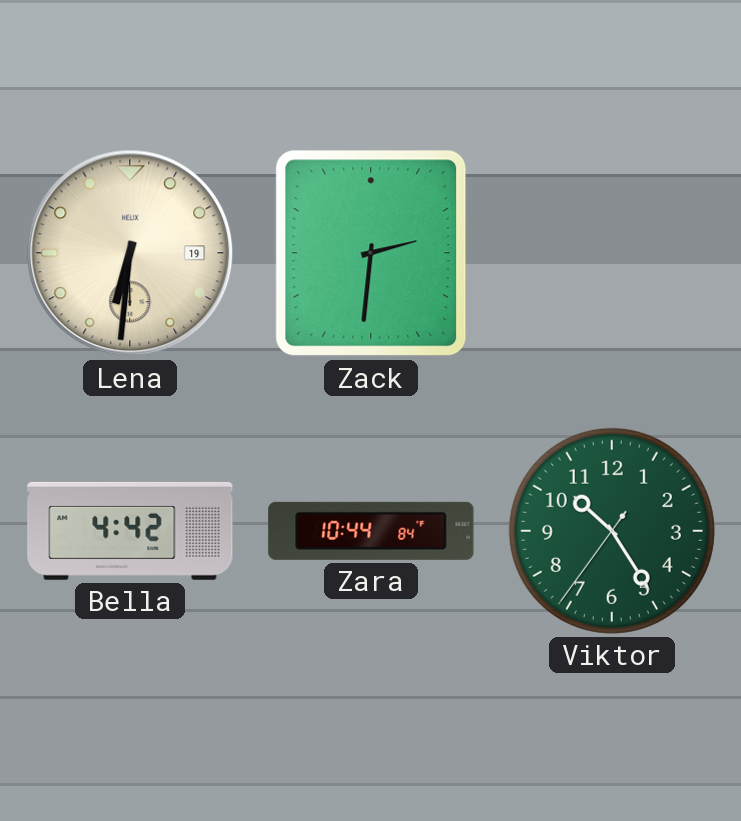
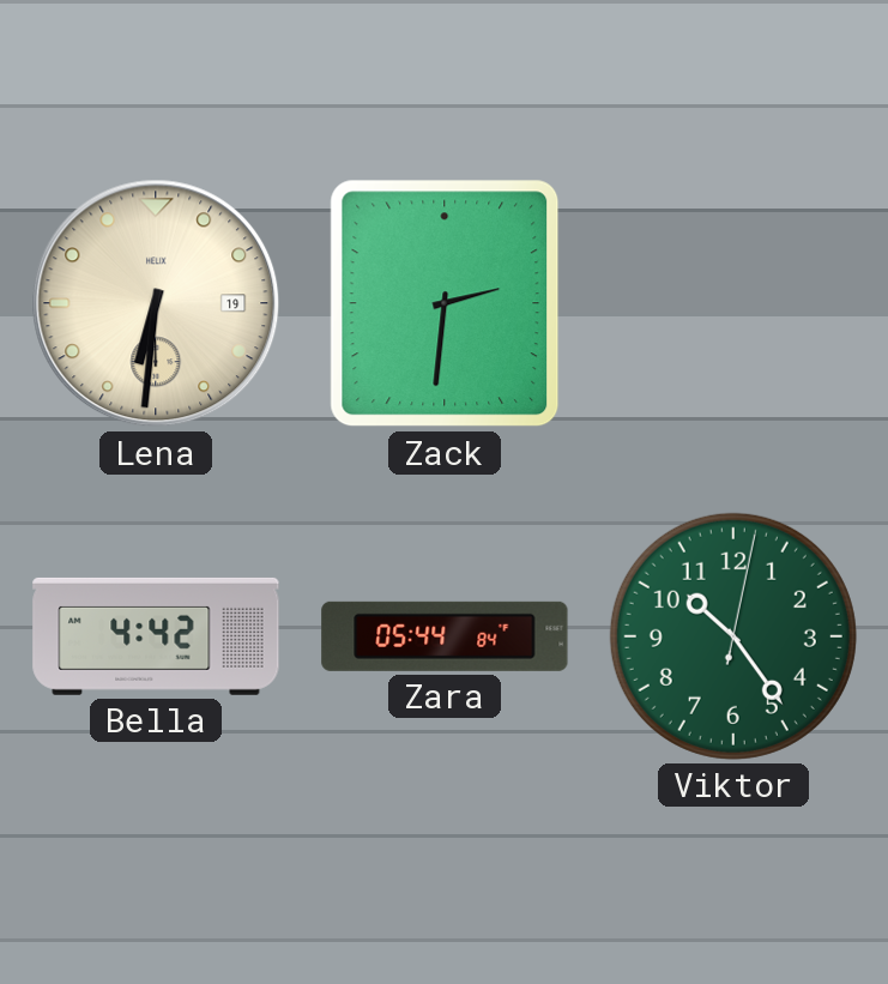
Zara: 10:44 -> 05:44
Viktor: 10:24:36 -> 10:24:02
